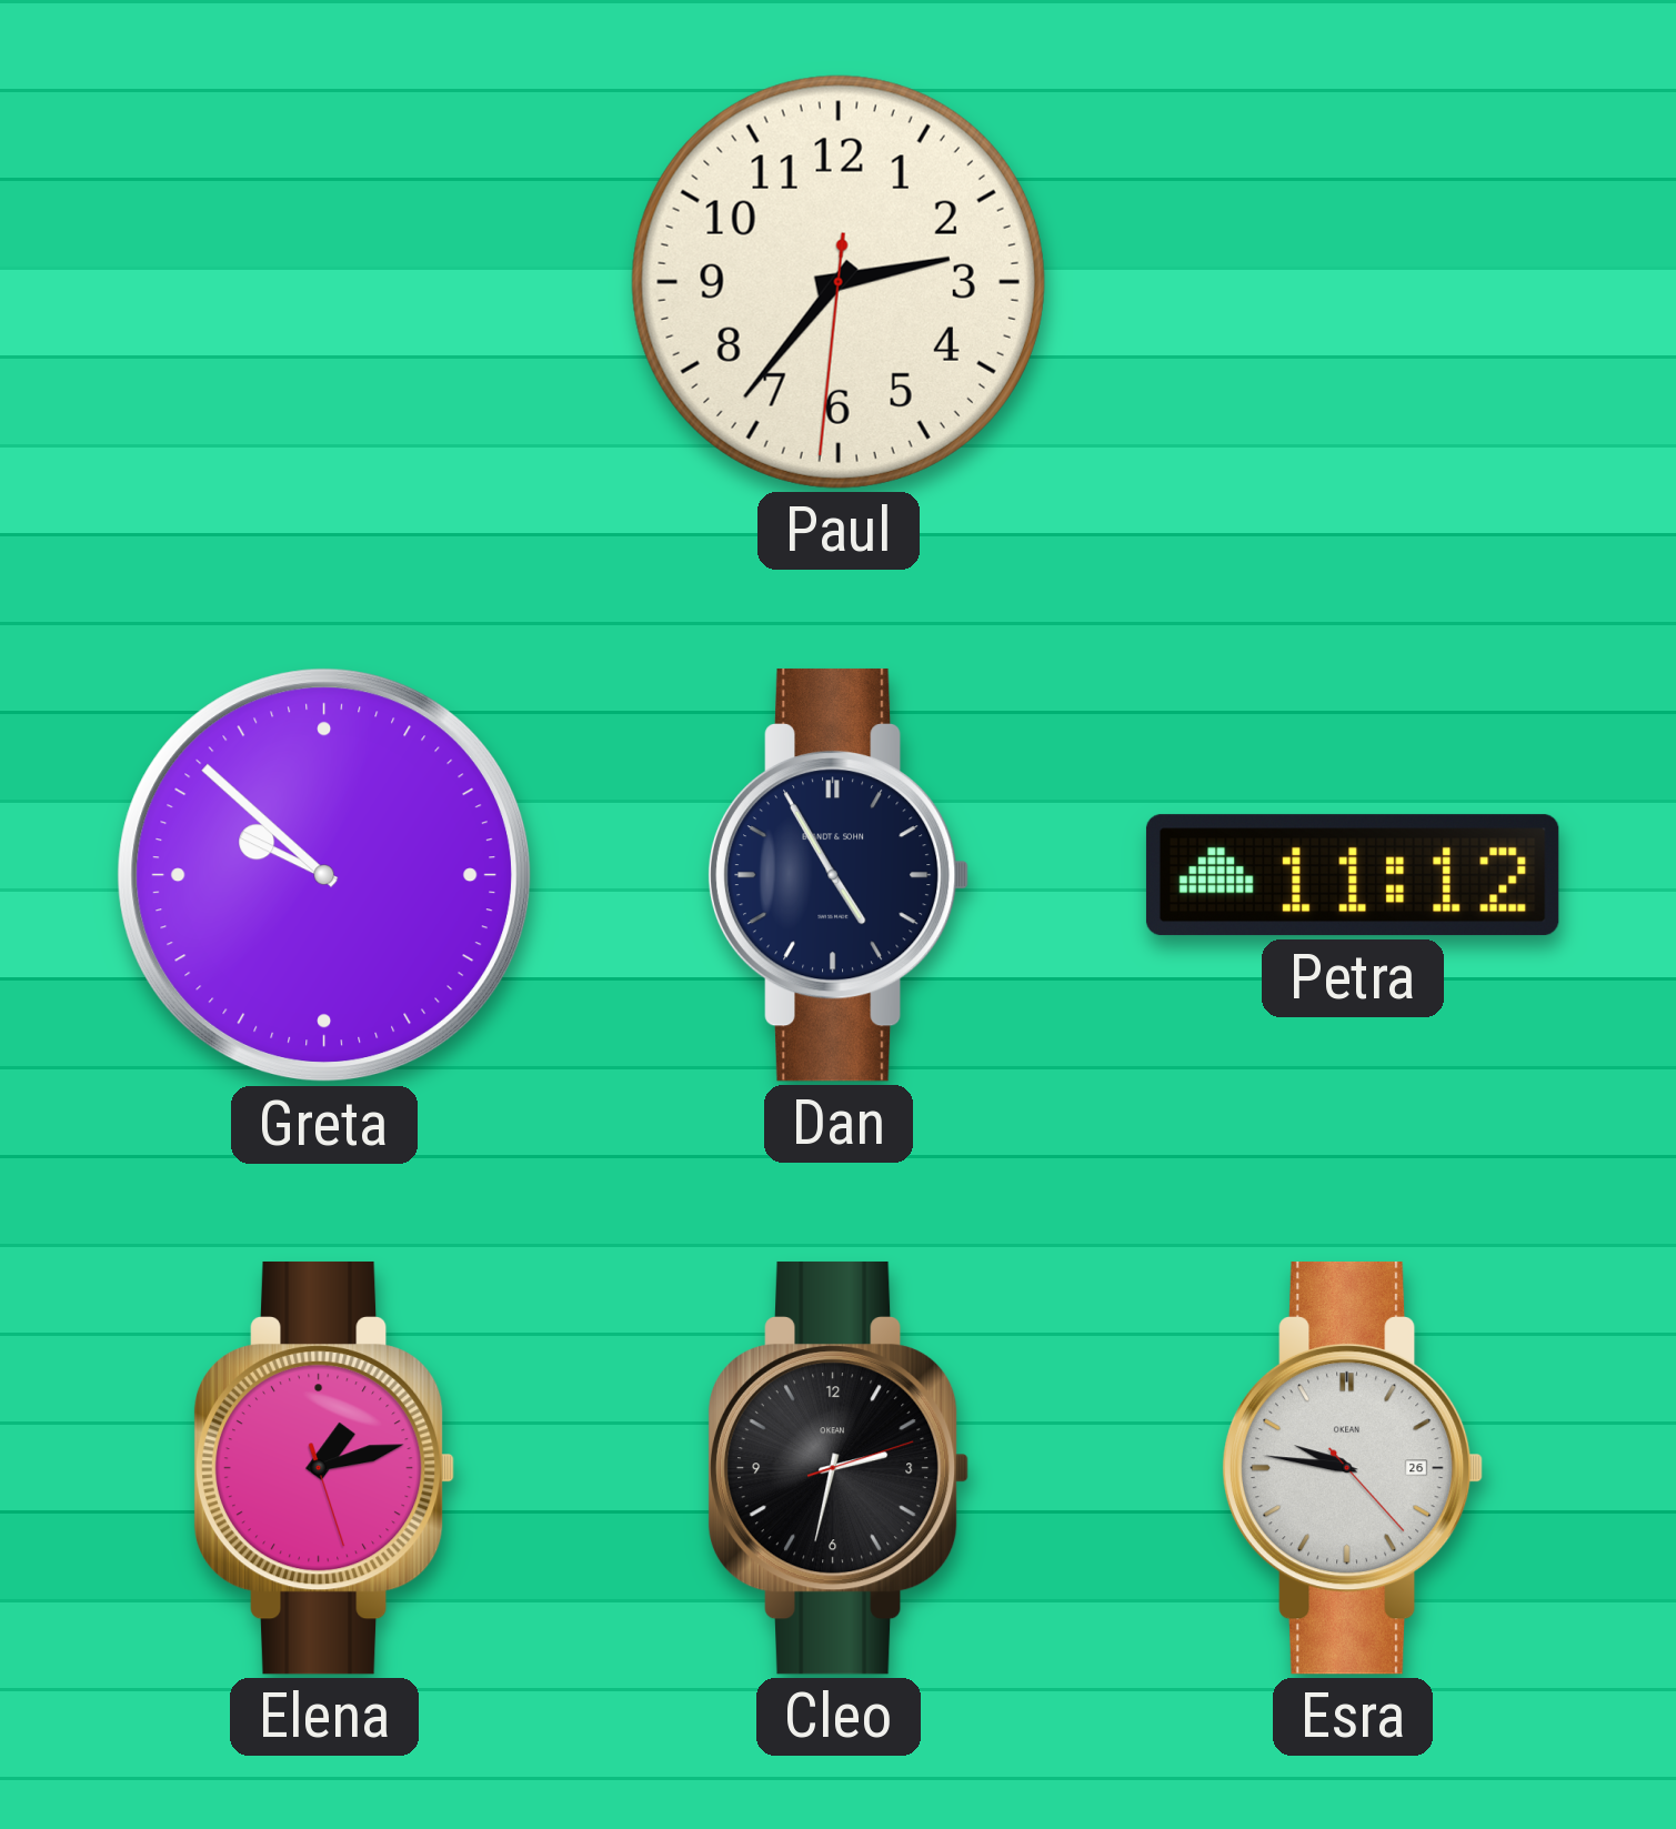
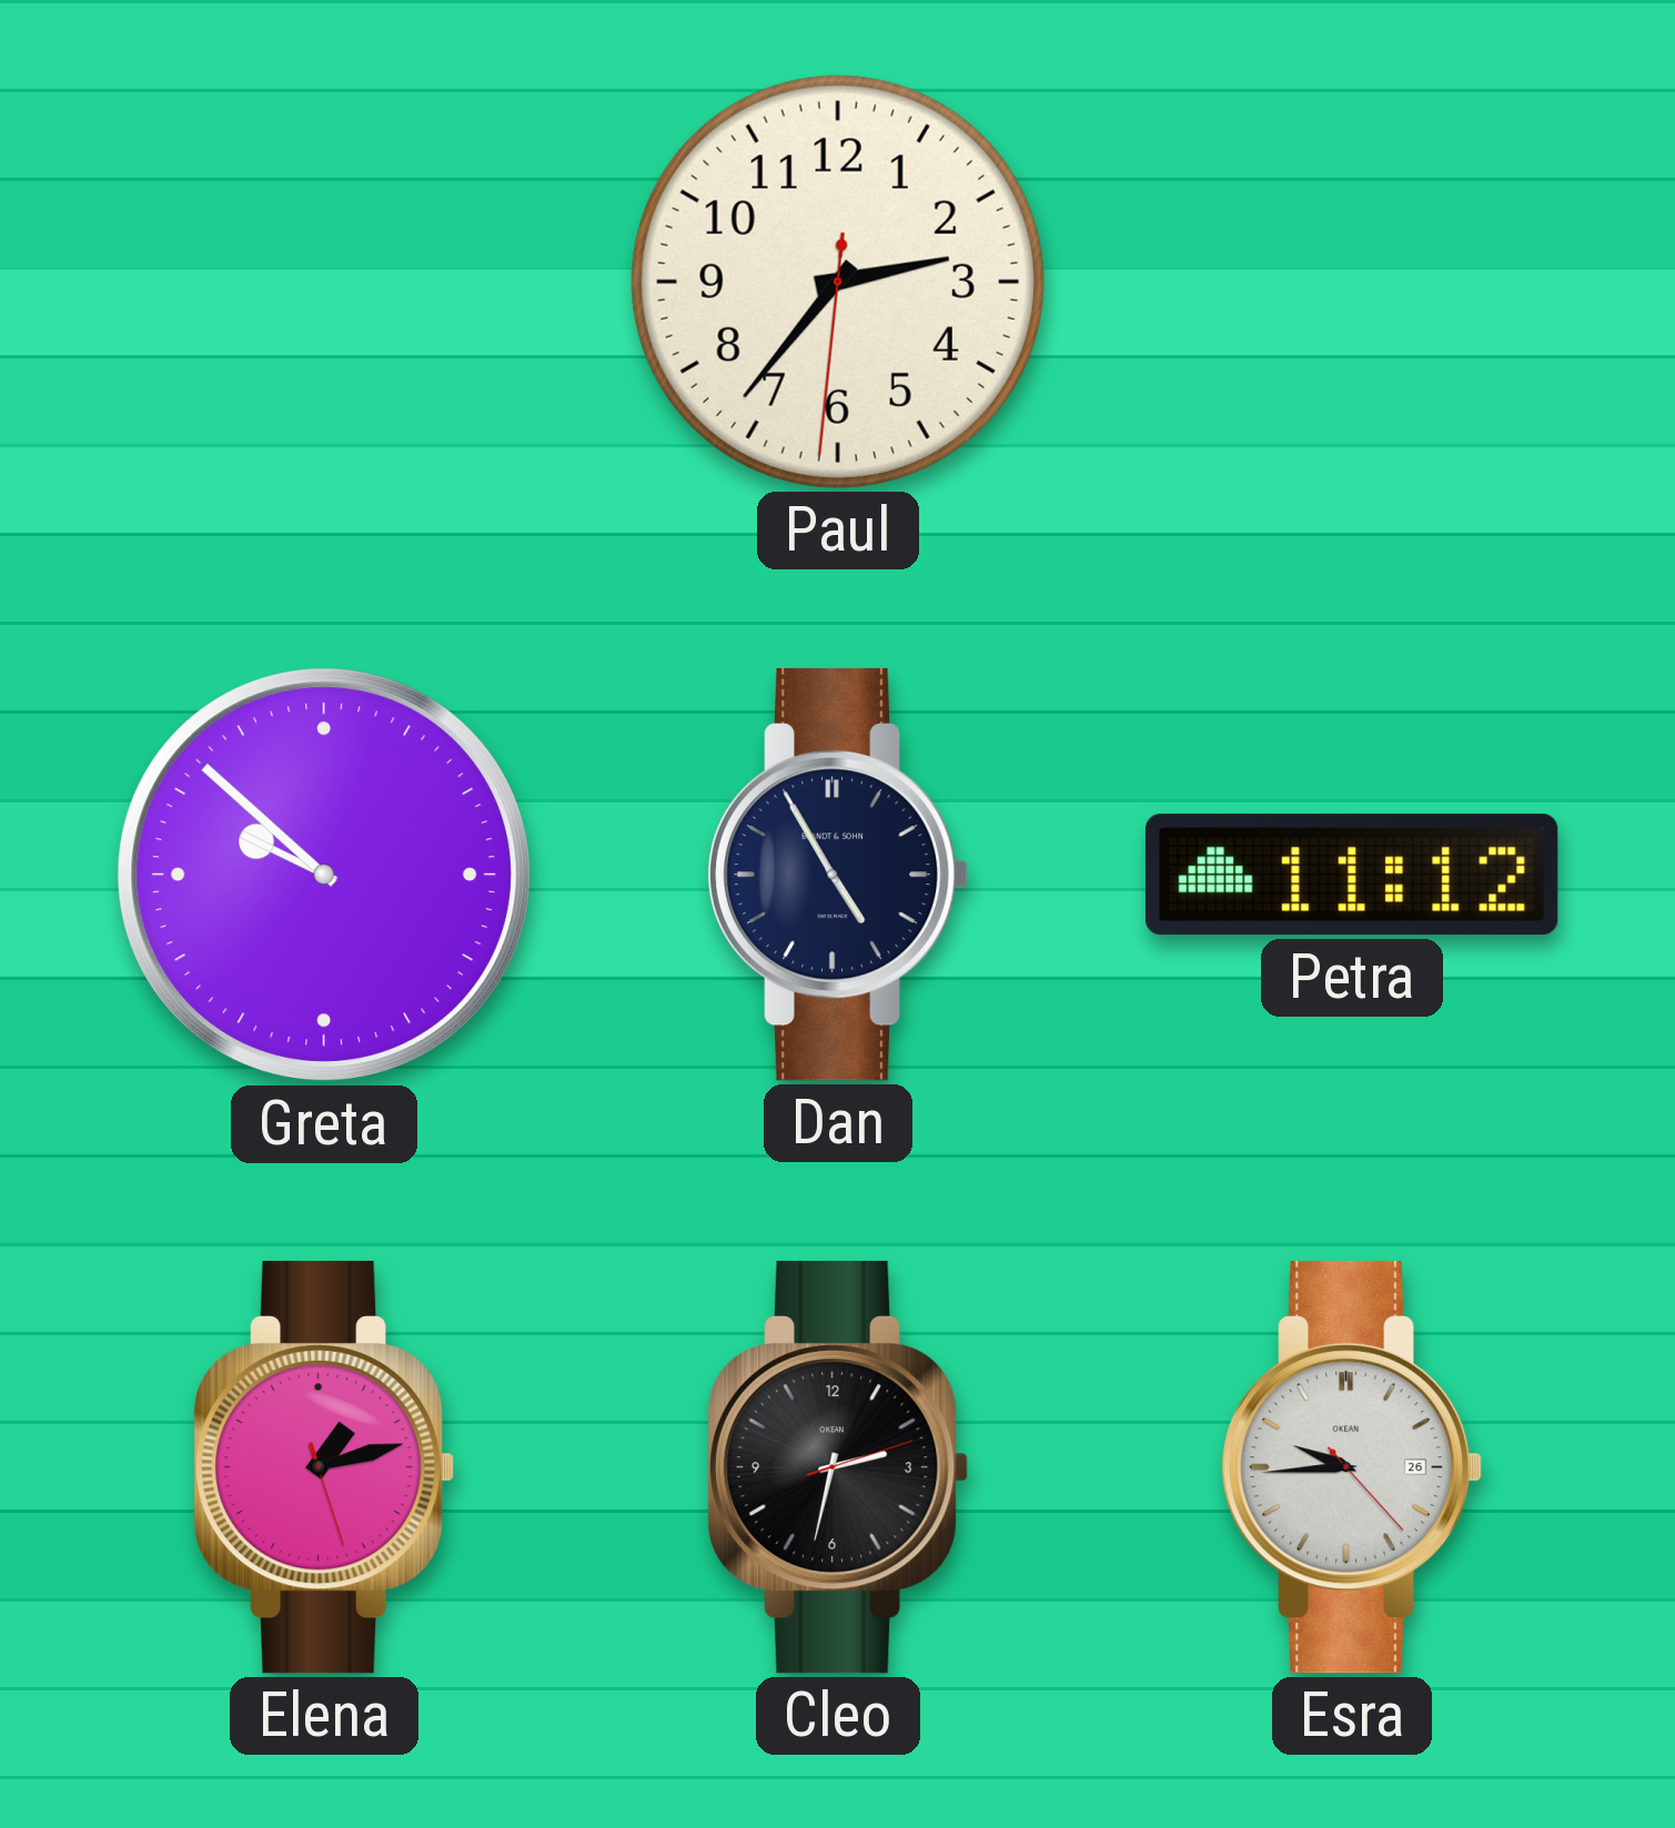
Esra: 9:46 -> 9:44
